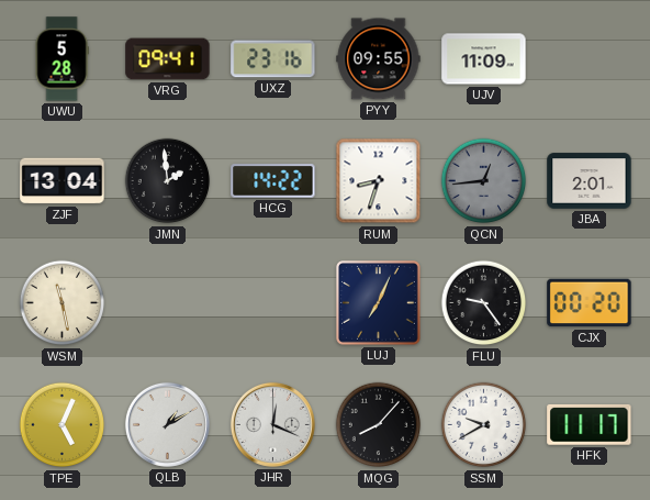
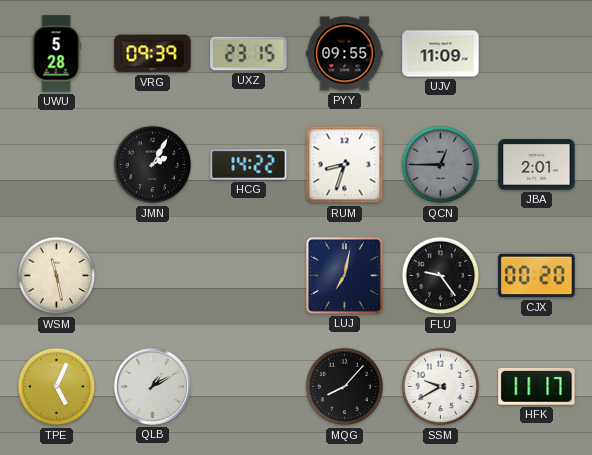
VRG: 09:41 -> 09:39
UXZ: 23:16 -> 23:15
ZJF: 13:04 -> none
JMN: 1:59 -> 2:05
QCN: 12:44 -> 12:45
LUJ: 7:04 -> 7:02
JHR: 12:19 -> none
